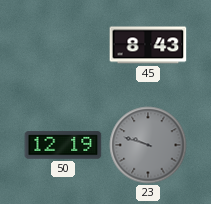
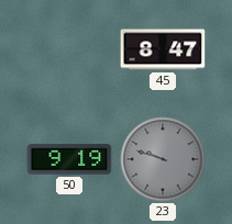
45: 8:43 -> 8:47
50: 12:19 -> 9:19
